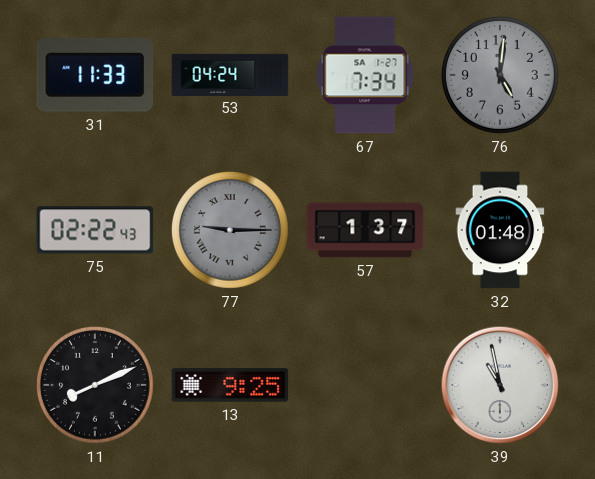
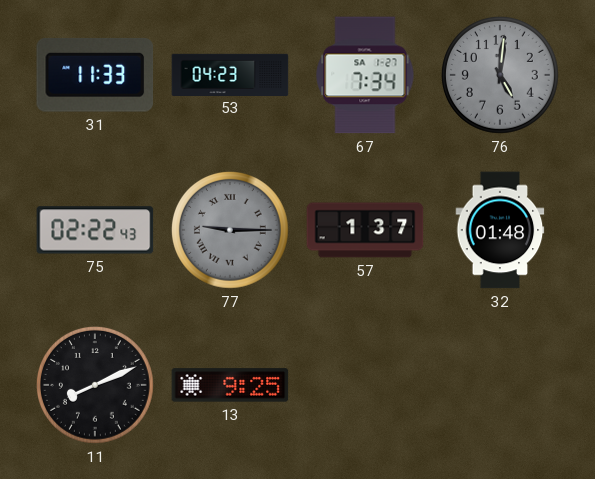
53: 04:24 -> 04:23
39: 10:58 -> none
